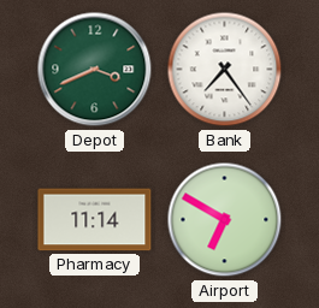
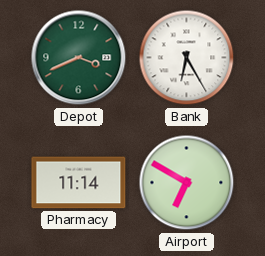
Bank: 7:24 -> 6:25
